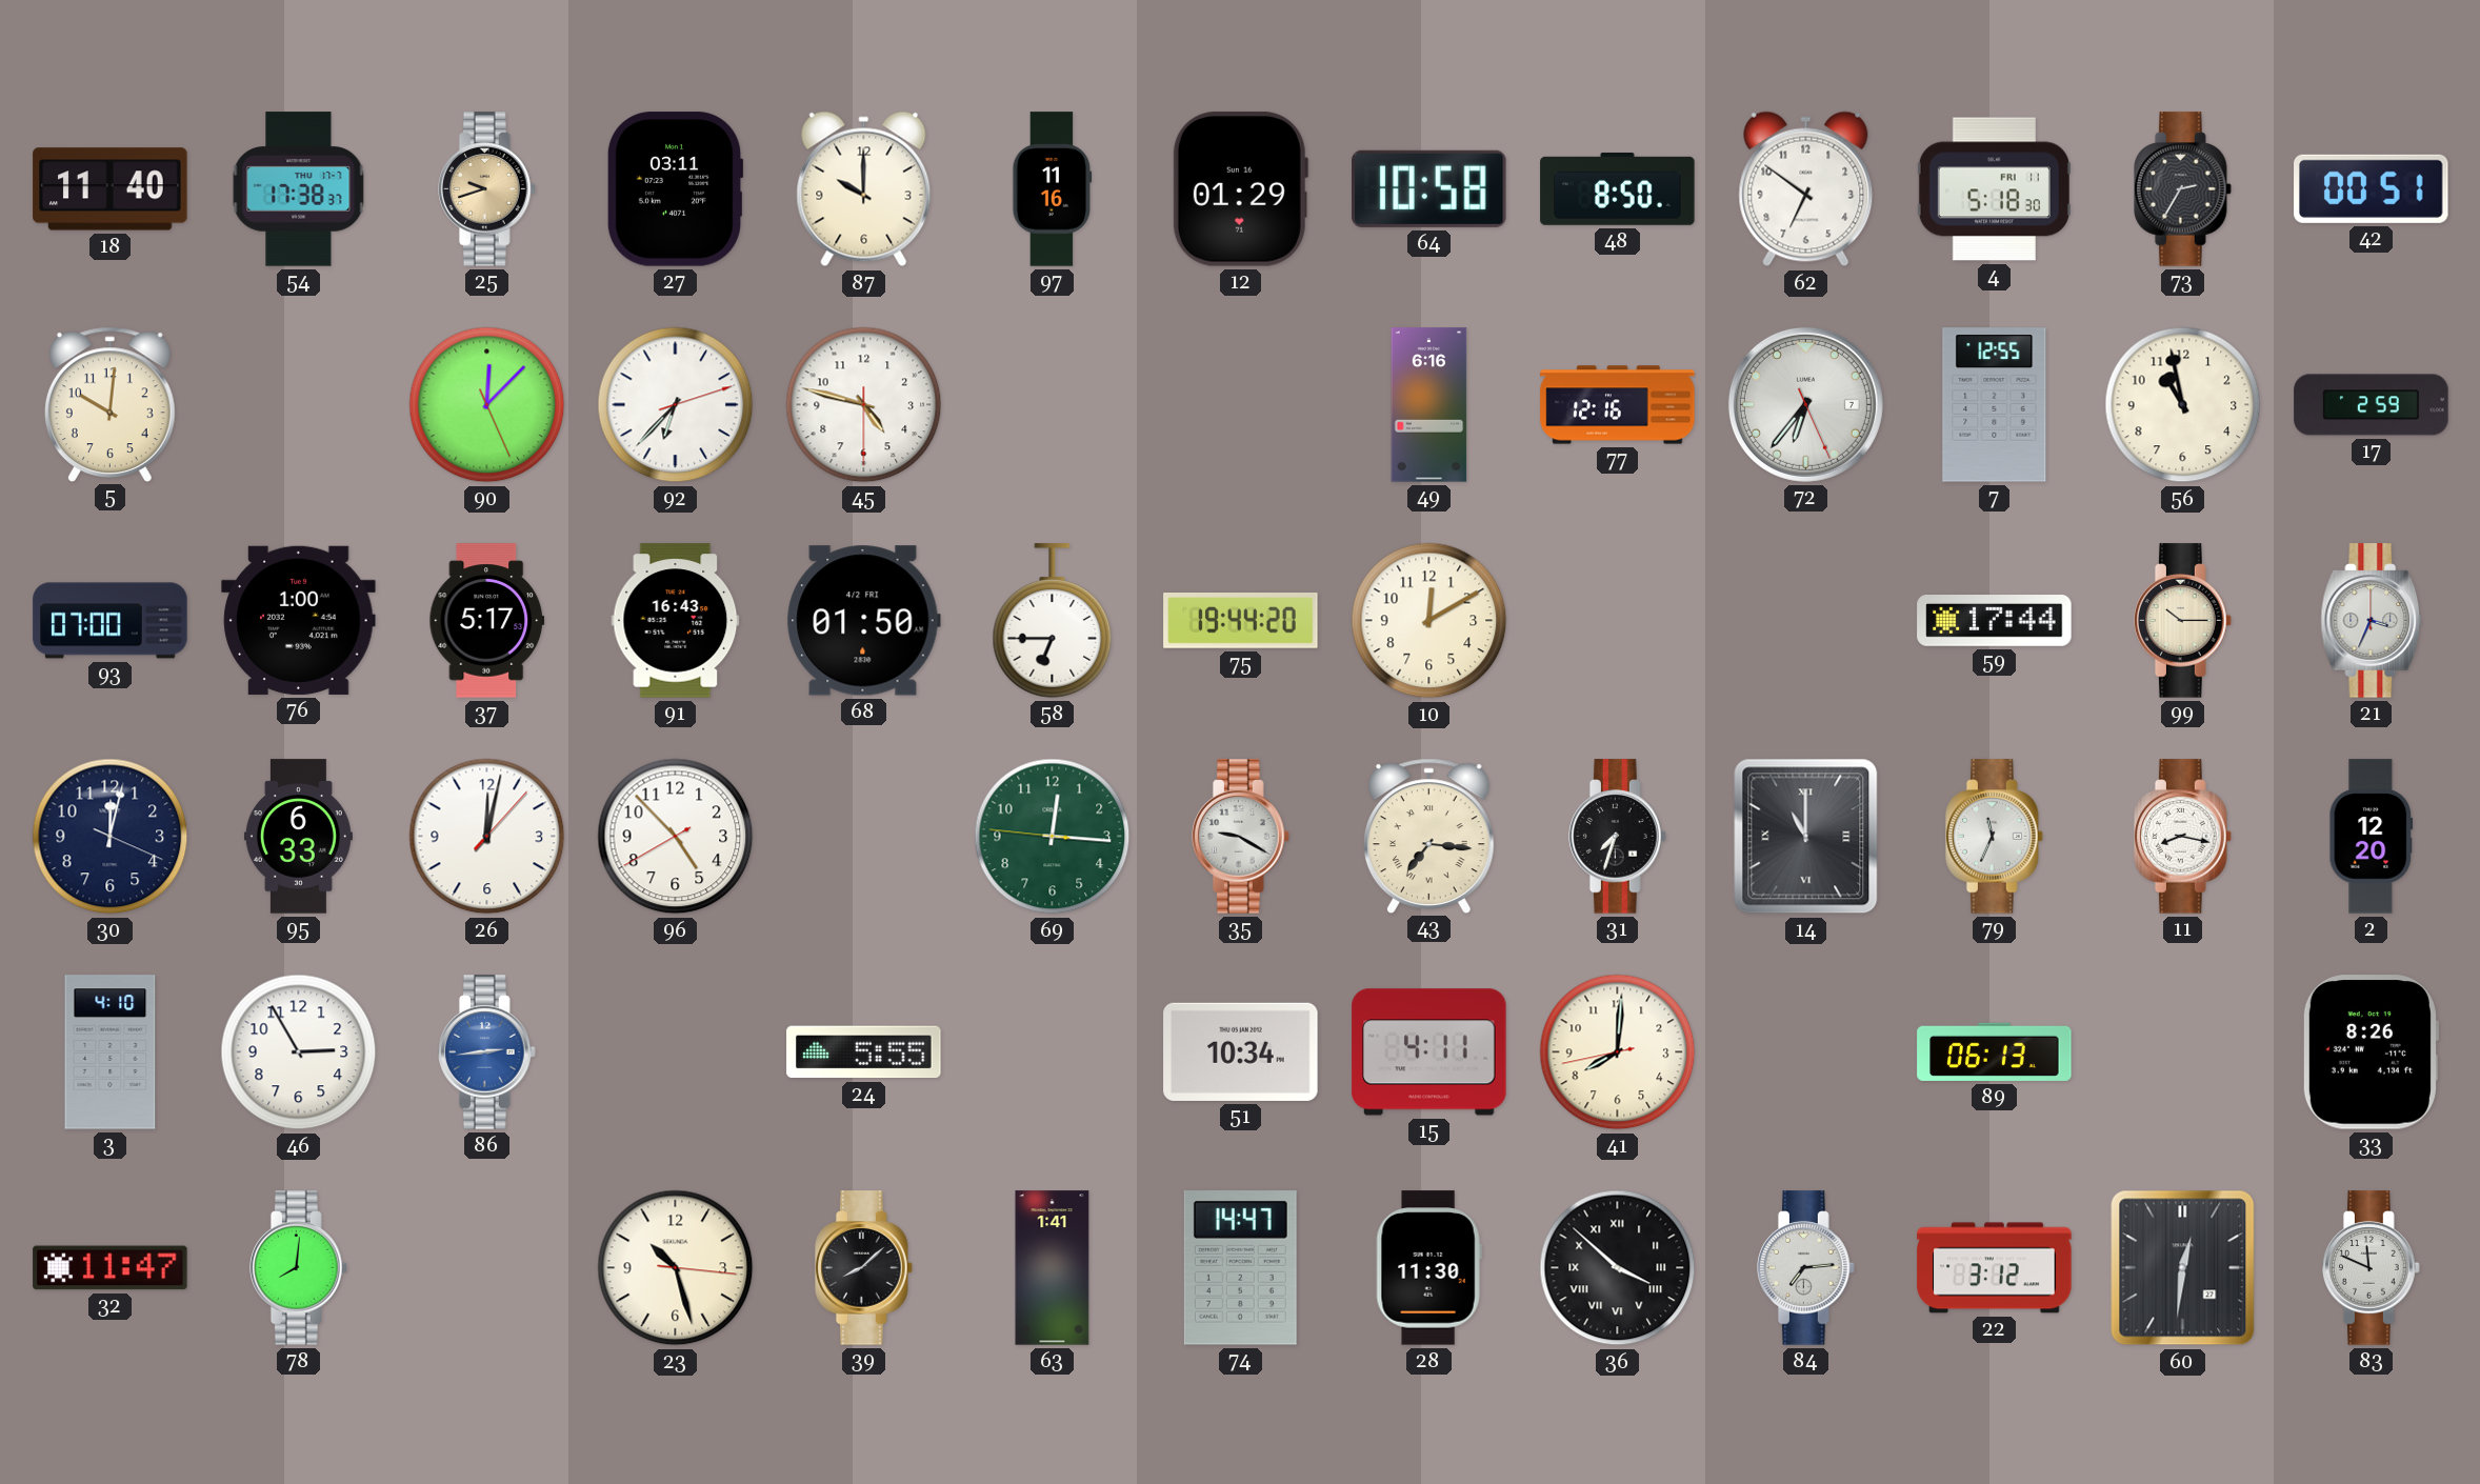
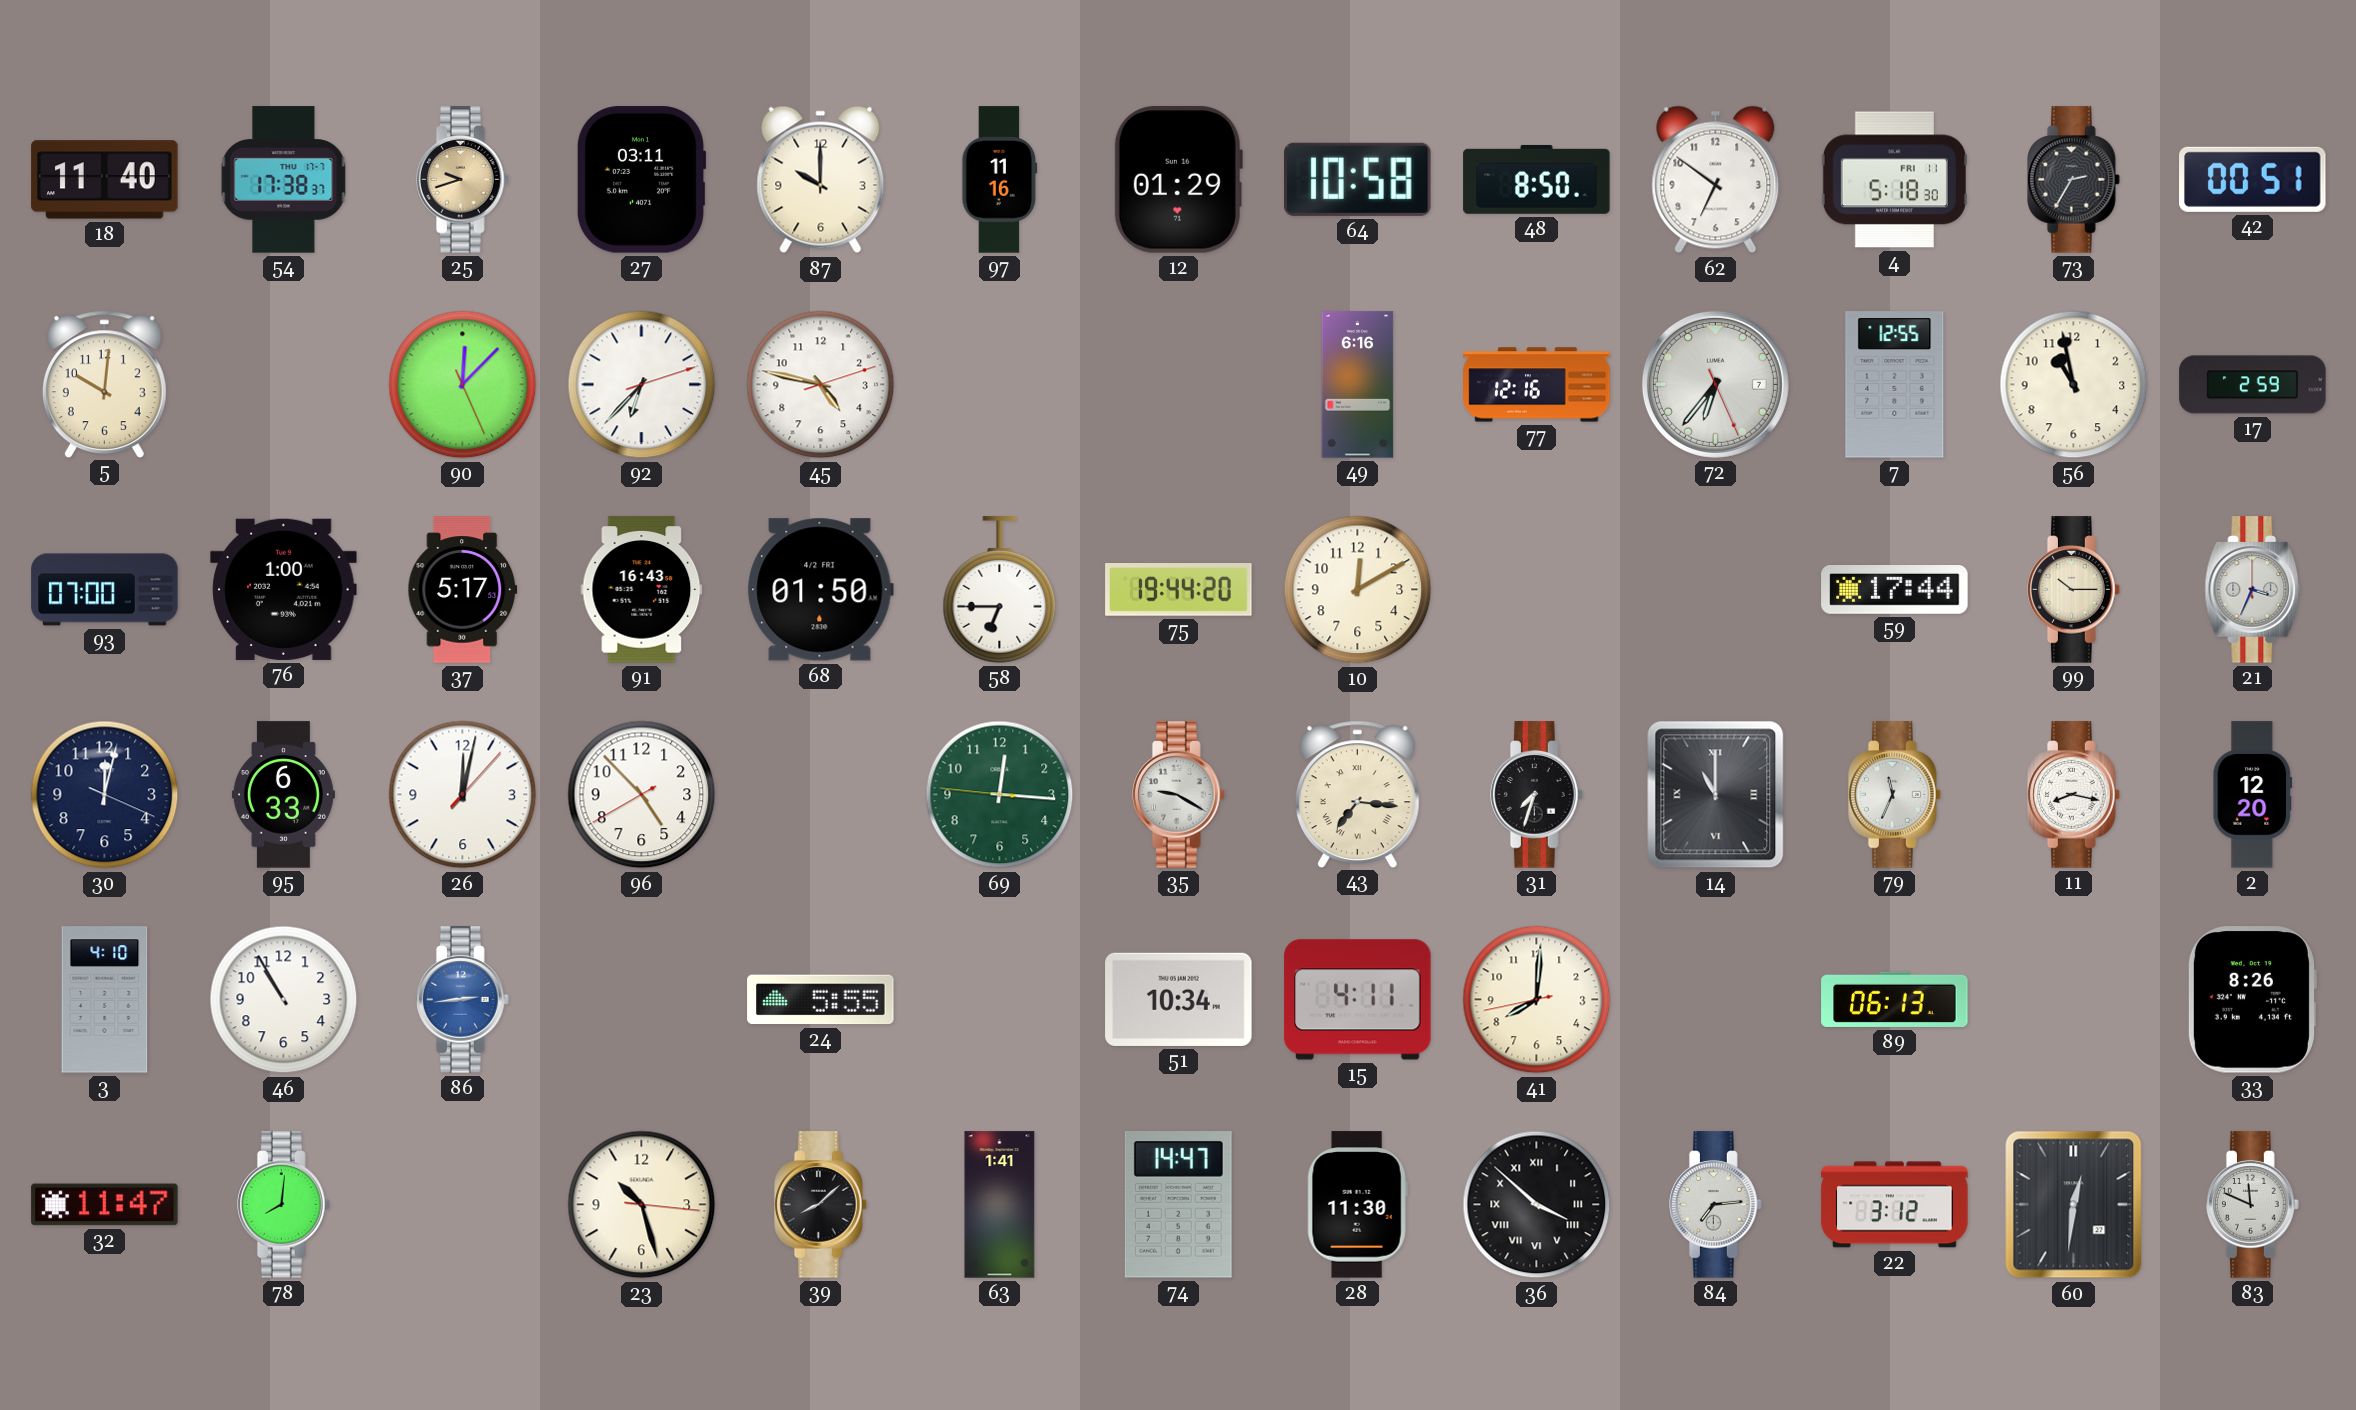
45: 4:47:30 -> 4:47:12
46: 2:55 -> 10:55
